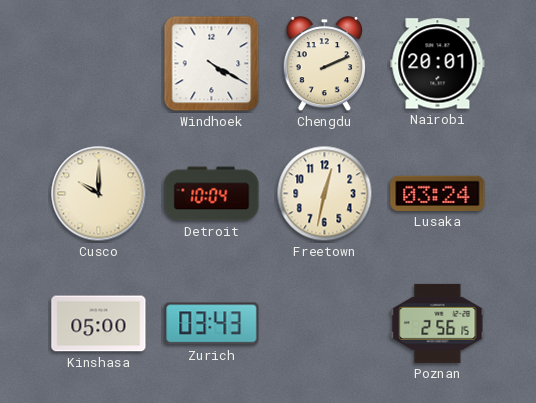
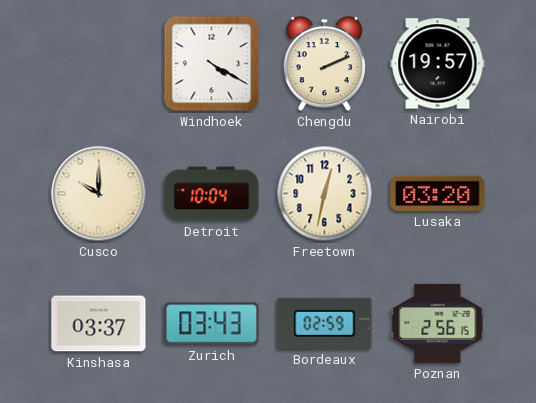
Nairobi: 20:01 -> 19:57
Lusaka: 03:24 -> 03:20
Kinshasa: 05:00 -> 03:37
Bordeaux: none -> 02:59
